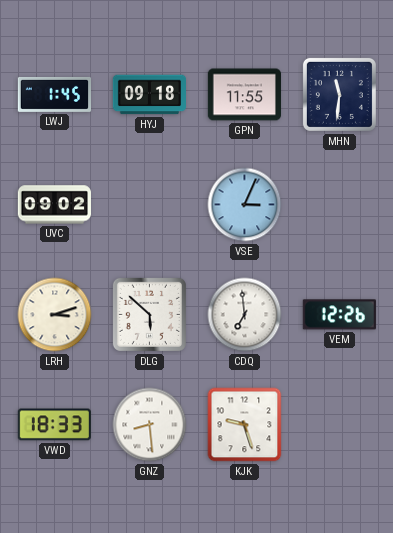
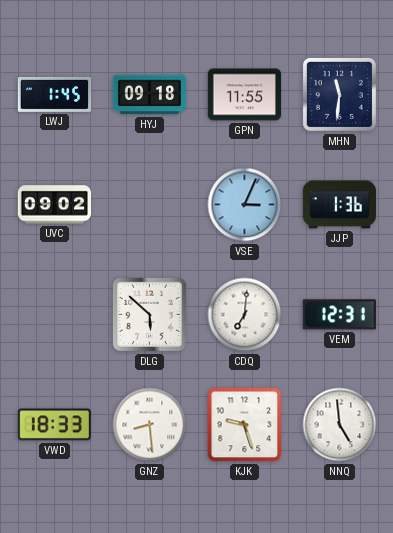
JJP: none -> 1:36
LRH: 3:12 -> none
CDQ: 6:59 -> 7:01
VEM: 12:26 -> 12:31
NNQ: none -> 4:59
